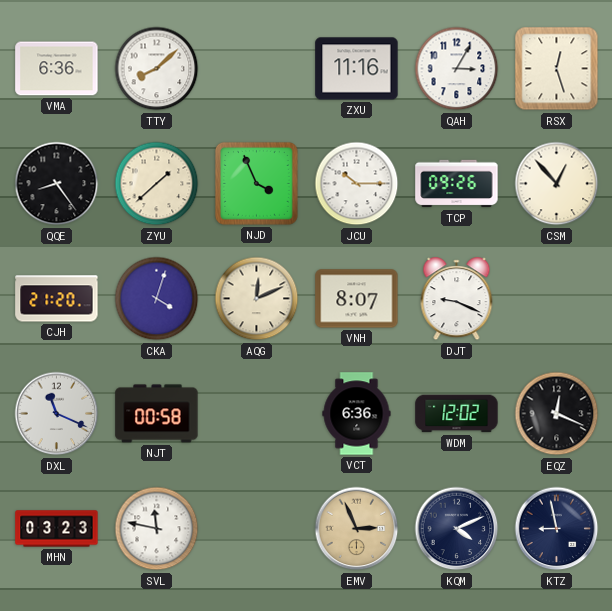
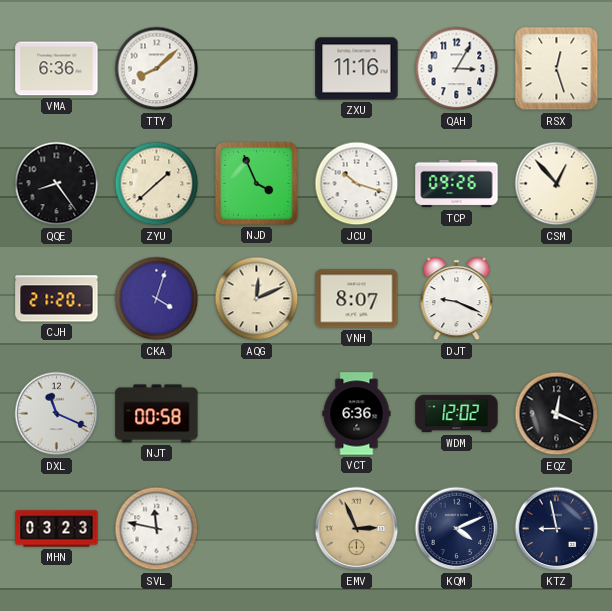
JCU: 10:15 -> 10:18
